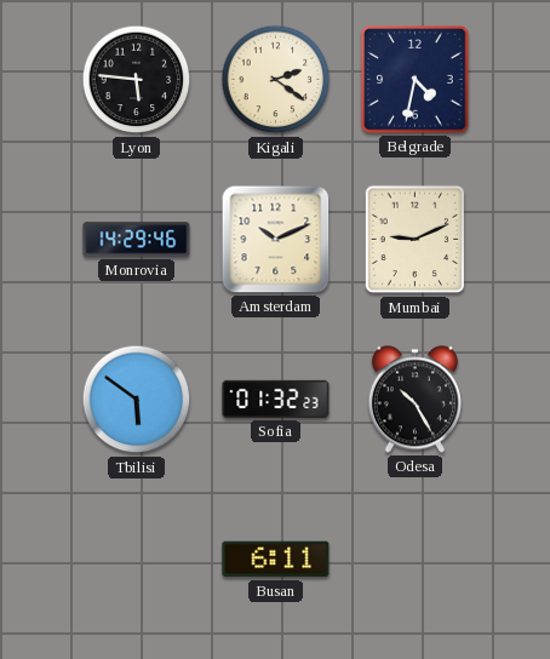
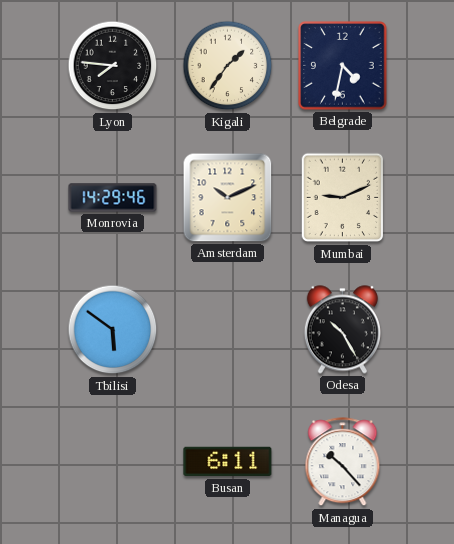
Lyon: 5:46 -> 7:46
Kigali: 2:21 -> 1:36
Sofia: 01:32 -> none
Managua: none -> 10:23
